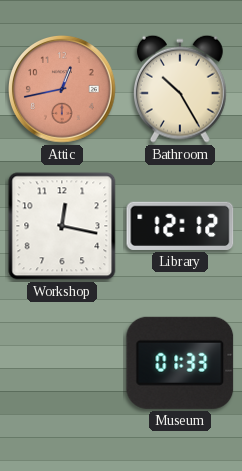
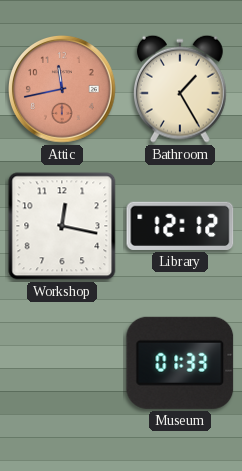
Attic: 12:43 -> 11:43
Bathroom: 10:25 -> 1:25
